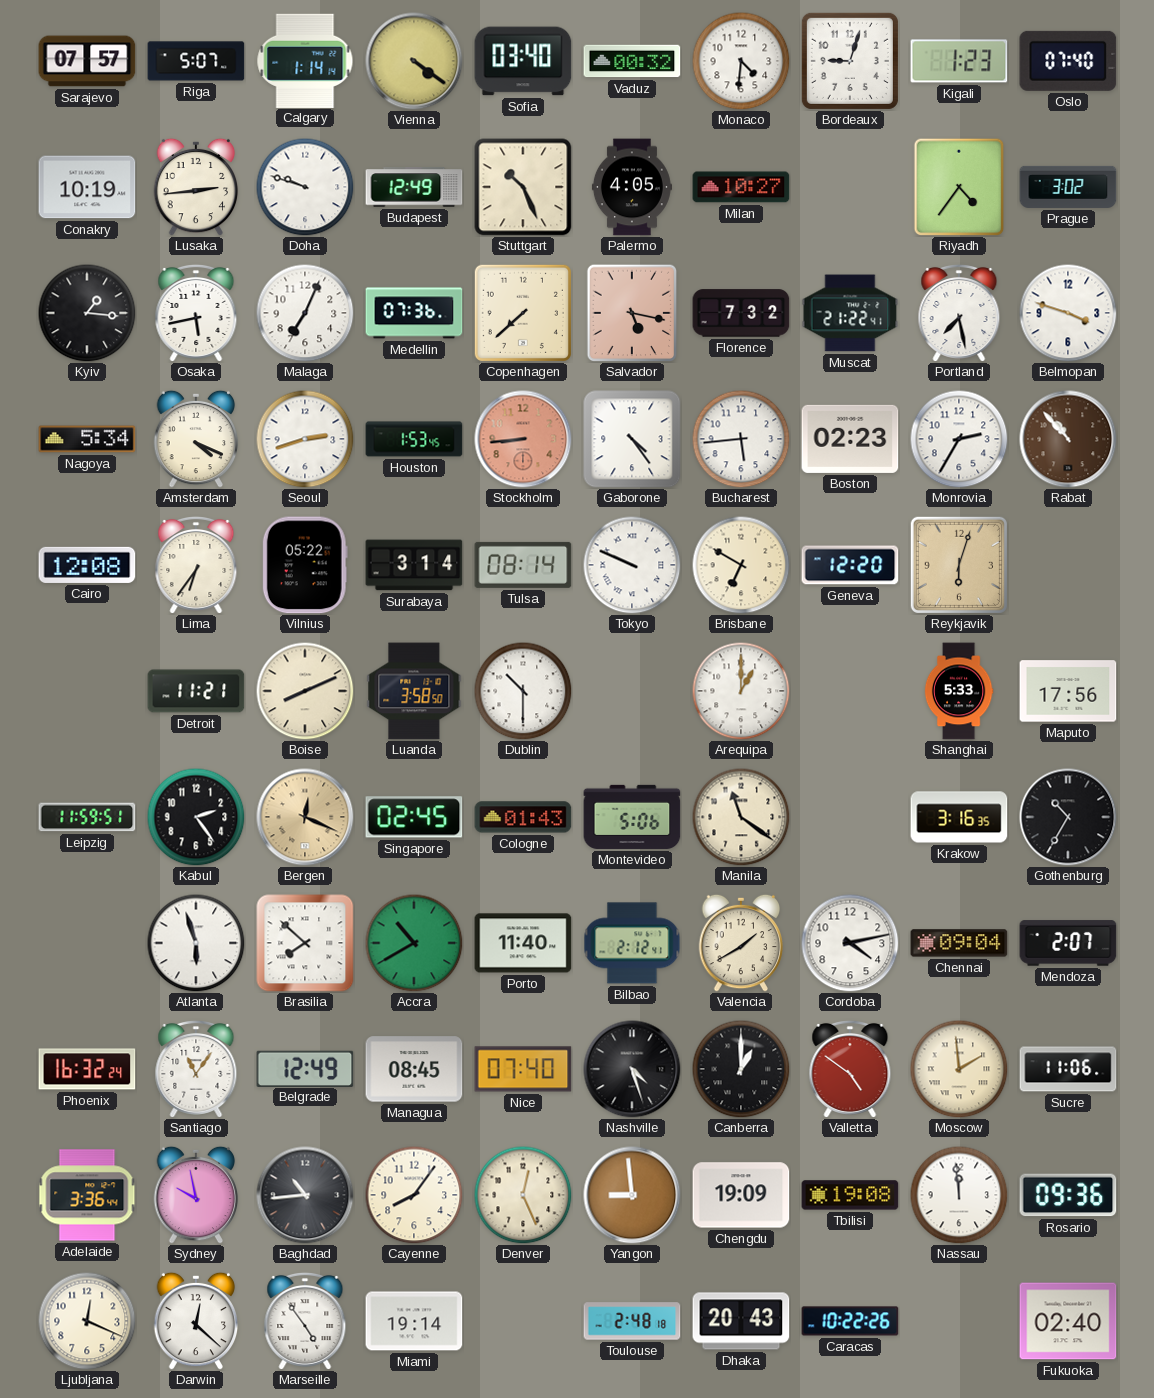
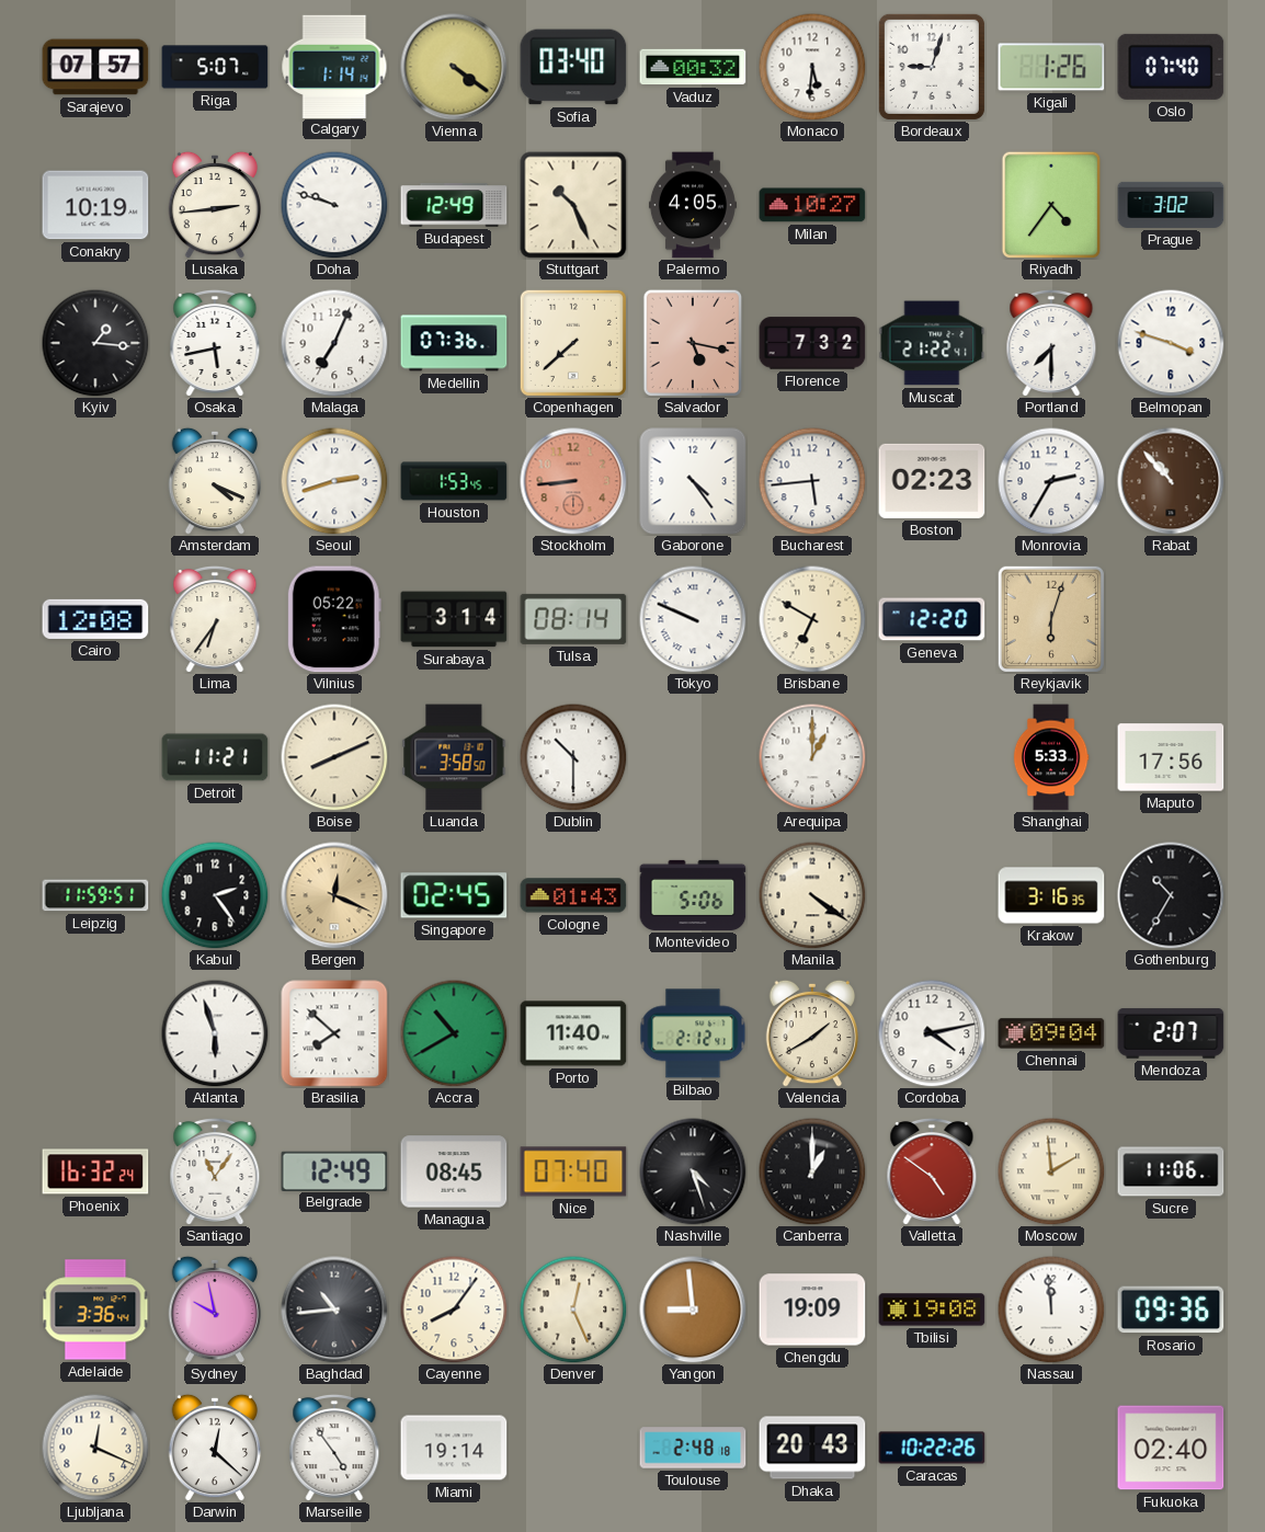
Monaco: 4:31 -> 5:31
Kigali: 1:23 -> 1:26
Portland: 7:28 -> 7:30
Nagoya: 5:34 -> none
Manila: 11:21 -> 4:21
